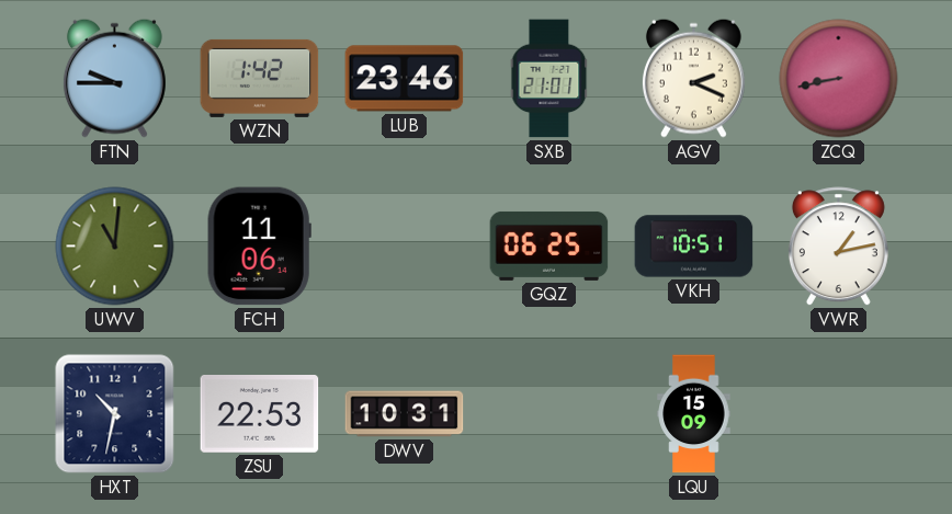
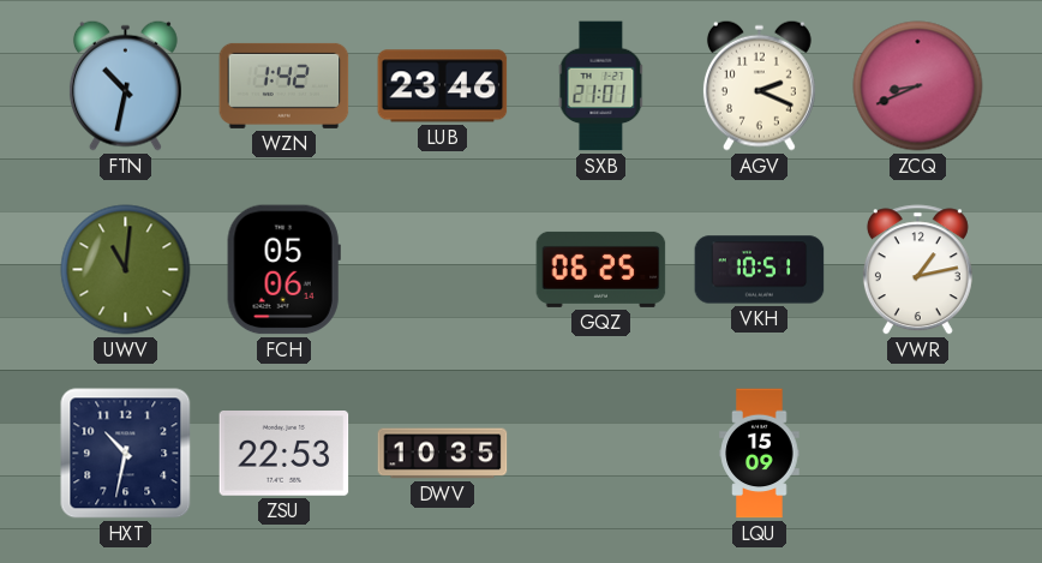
FTN: 9:45 -> 10:32
ZCQ: 8:43 -> 8:41
FCH: 11:06 -> 05:06
DWV: 10:31 -> 10:35
